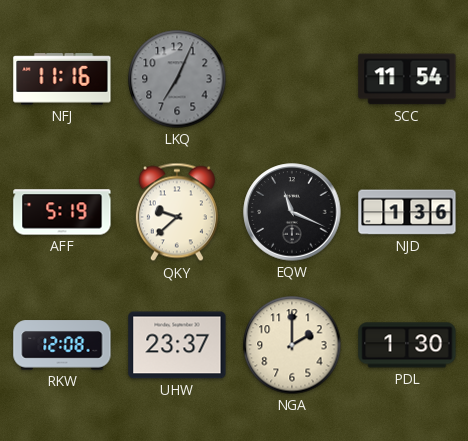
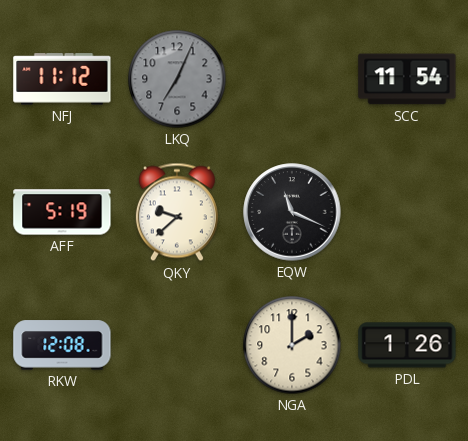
NFJ: 11:16 -> 11:12
NJD: 1:36 -> none
UHW: 23:37 -> none
PDL: 1:30 -> 1:26
